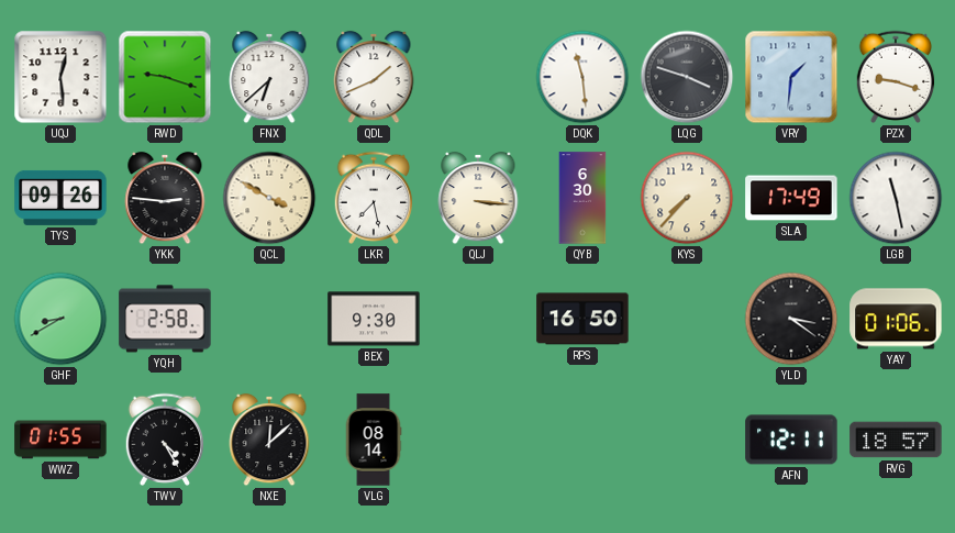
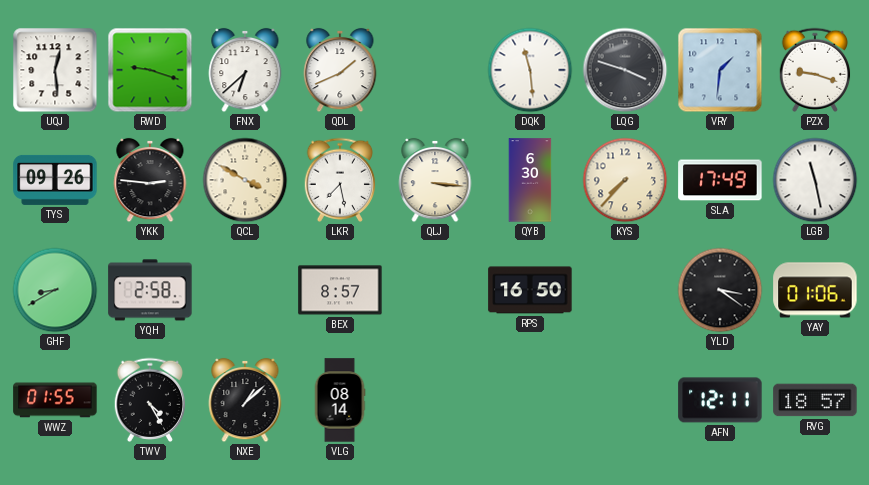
BEX: 9:30 -> 8:57
NXE: 12:08 -> 1:08
